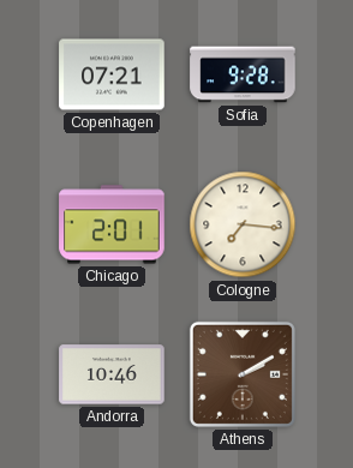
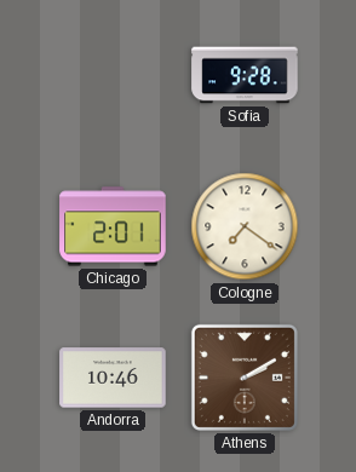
Copenhagen: 07:21 -> none
Cologne: 7:16 -> 7:21
